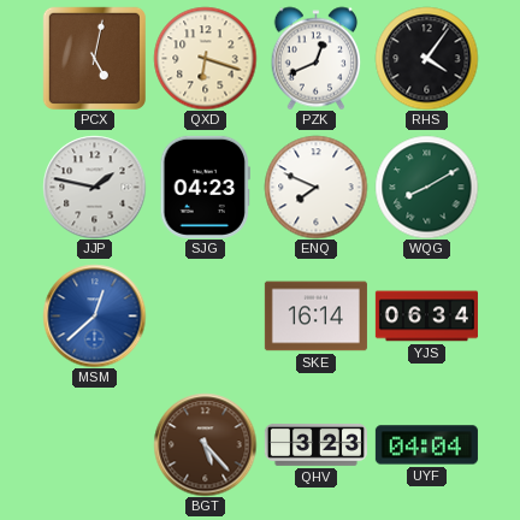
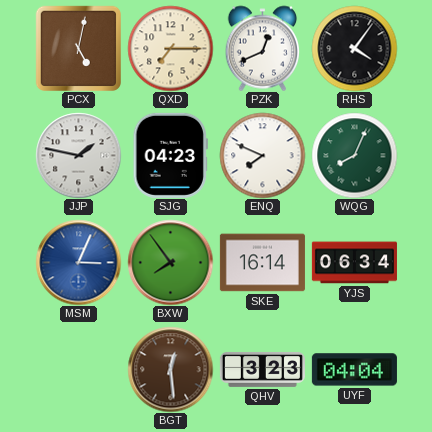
QXD: 6:18 -> 7:15
WQG: 8:10 -> 8:04
MSM: 12:38 -> 3:04
BXW: none -> 7:54
BGT: 5:23 -> 12:29
